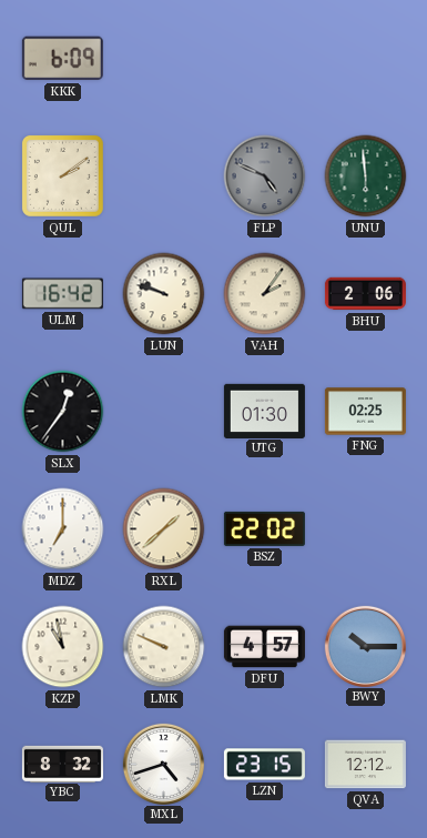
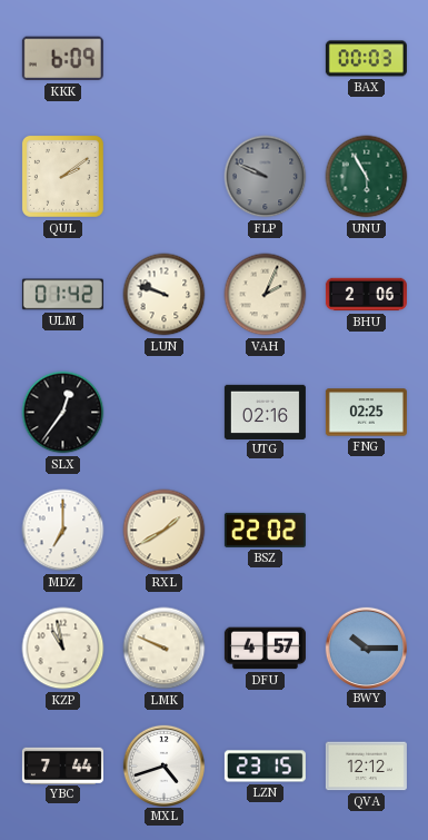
BAX: none -> 00:03
FLP: 4:49 -> 9:49
UNU: 5:59 -> 5:55
ULM: 16:42 -> 01:42
VAH: 2:06 -> 2:04
UTG: 01:30 -> 02:16
RXL: 1:38 -> 1:40
YBC: 8:32 -> 7:44
